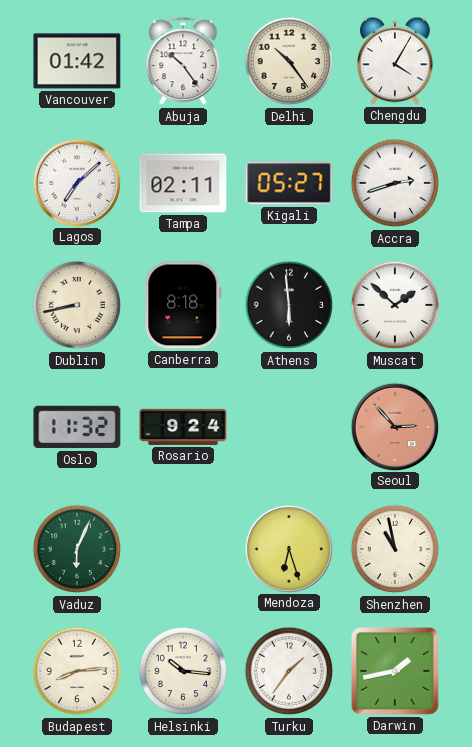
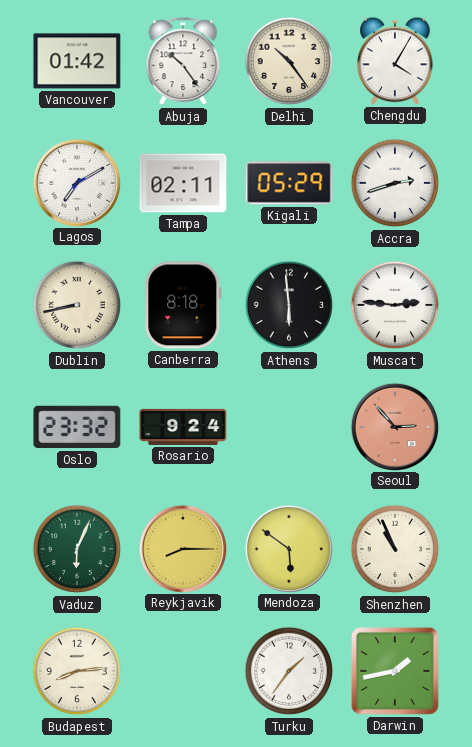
Lagos: 7:08 -> 7:10
Kigali: 05:27 -> 05:29
Muscat: 1:52 -> 2:46
Oslo: 11:32 -> 23:32
Reykjavik: none -> 8:15
Mendoza: 6:27 -> 5:51
Shenzhen: 10:58 -> 10:56
Helsinki: 10:16 -> none
